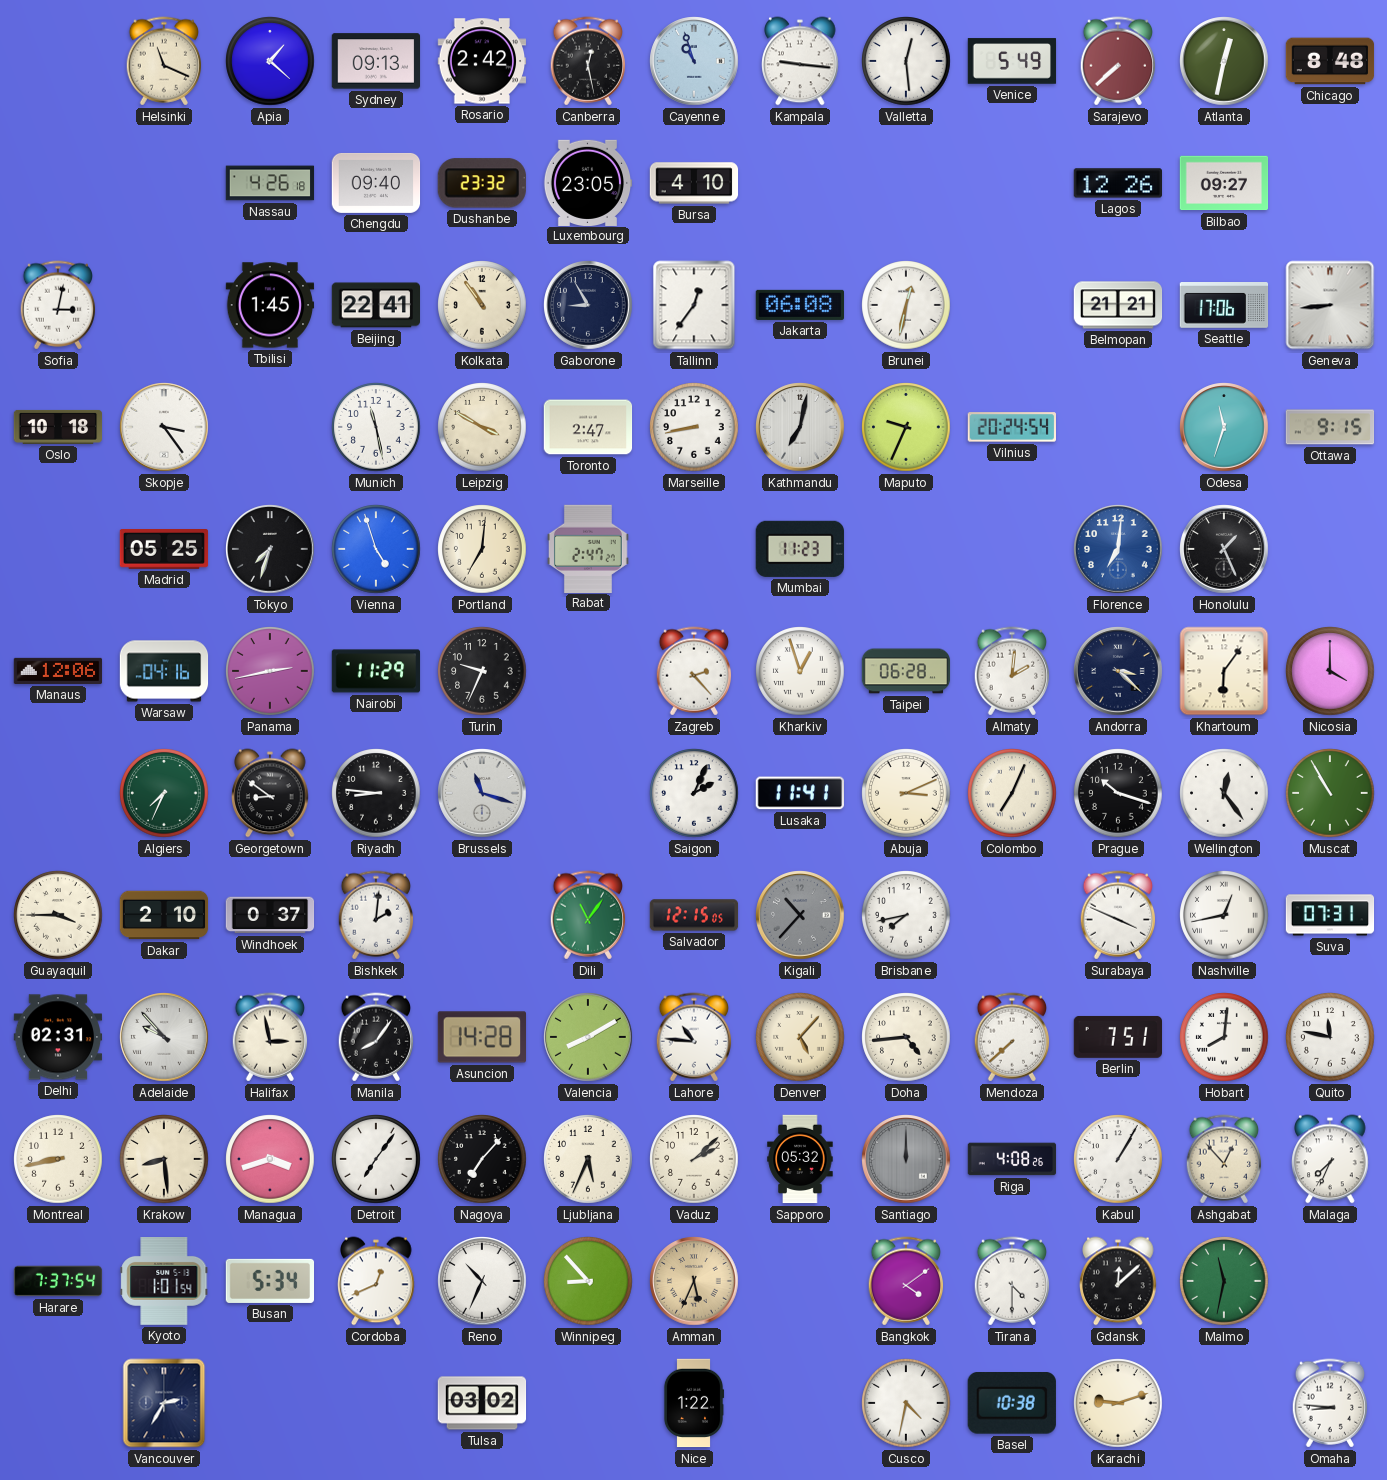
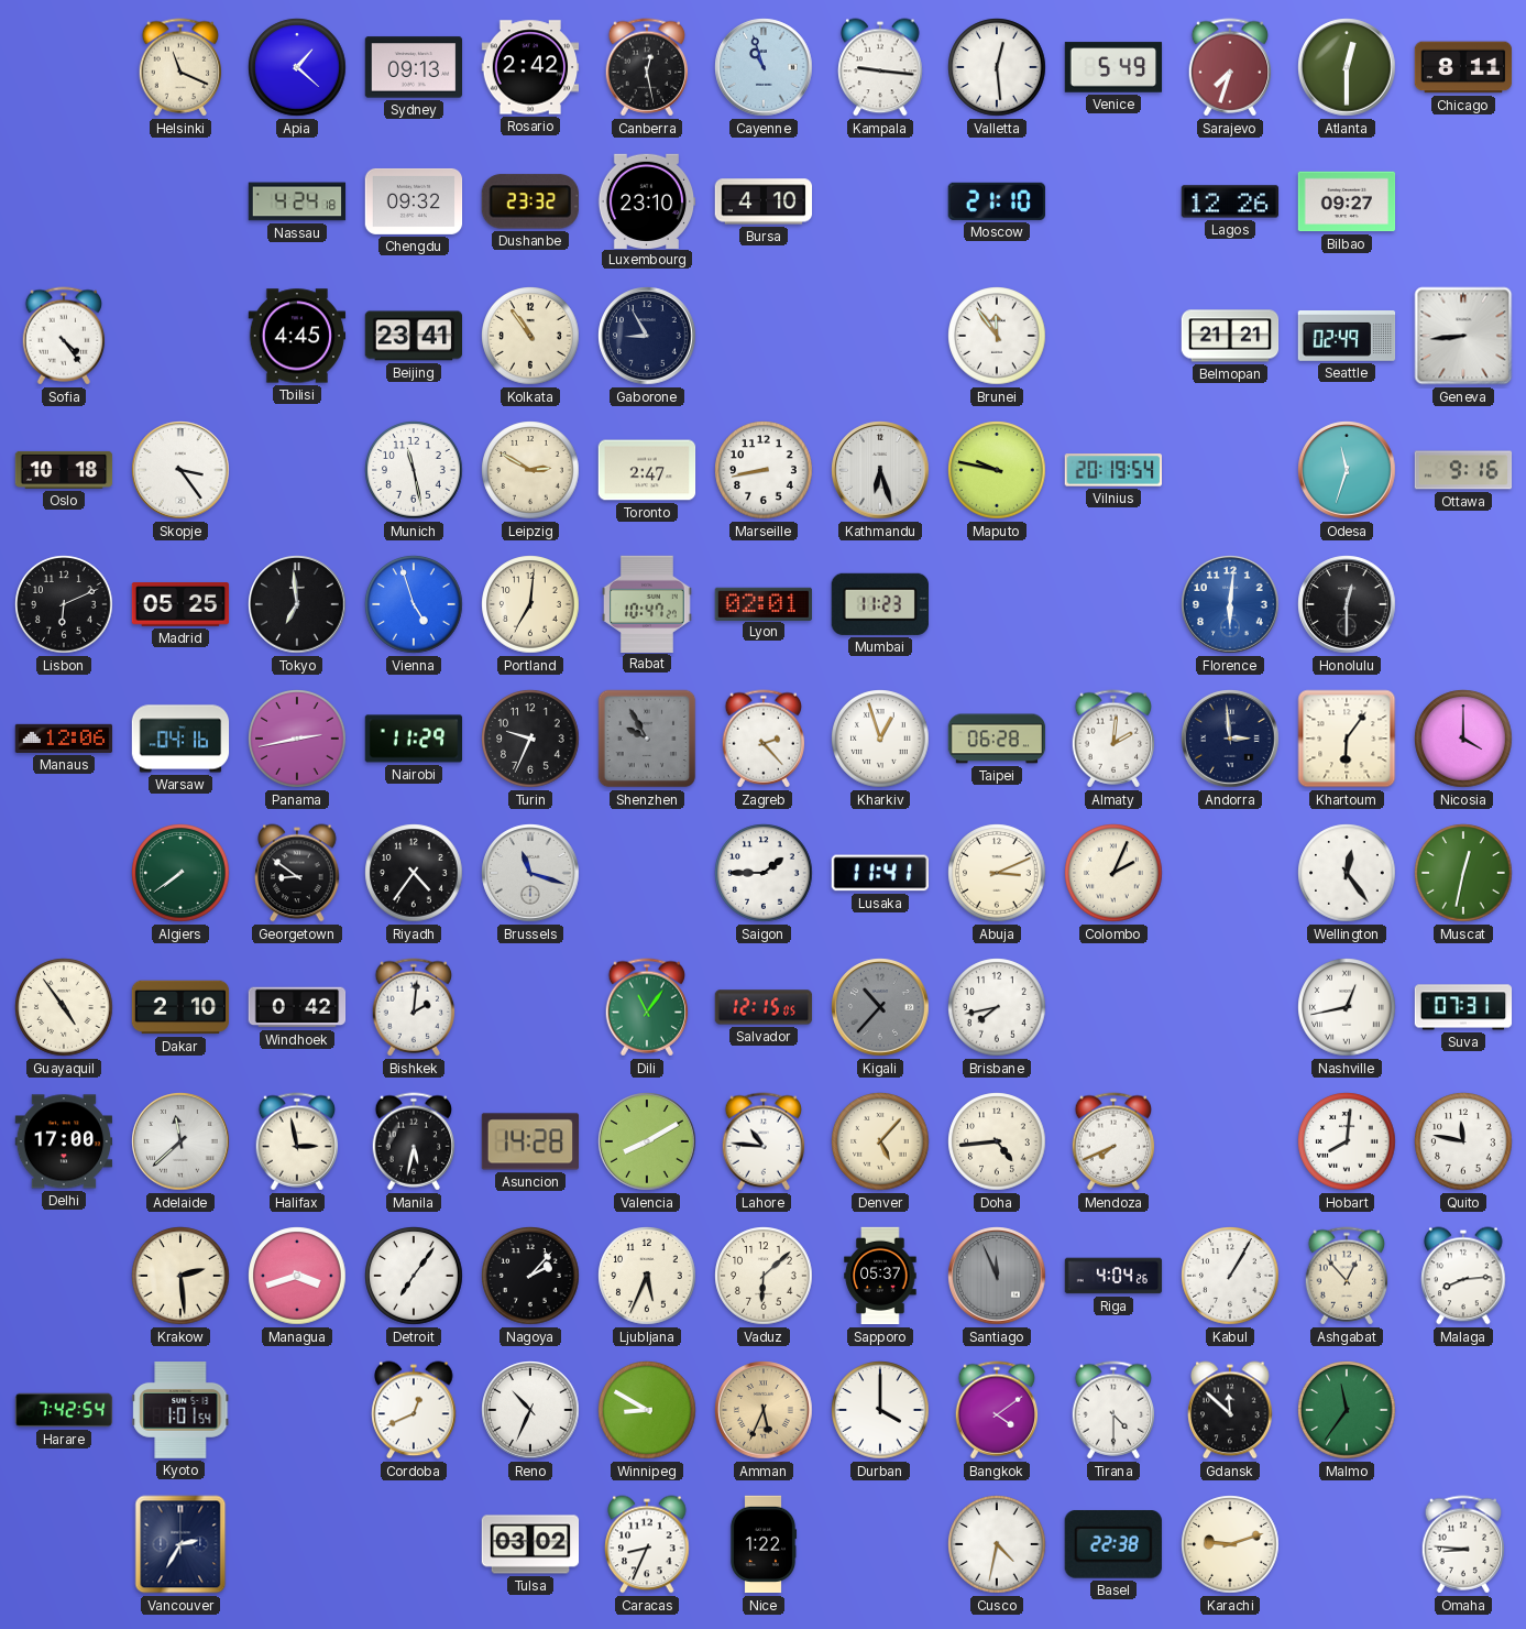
Sarajevo: 7:38 -> 7:33
Atlanta: 12:32 -> 12:30
Chicago: 8:48 -> 8:11
Nassau: 4:26 -> 4:24
Chengdu: 09:40 -> 09:32
Luxembourg: 23:05 -> 23:10
Moscow: none -> 21:10
Sofia: 3:02 -> 4:24
Tbilisi: 1:45 -> 4:45
Beijing: 22:41 -> 23:41
Tallinn: 12:36 -> none
Jakarta: 06:08 -> none
Brunei: 12:32 -> 11:54
Seattle: 17:06 -> 02:49
Leipzig: 3:50 -> 2:50
Kathmandu: 7:02 -> 6:27
Maputo: 9:34 -> 9:47
Vilnius: 20:24 -> 20:19
Ottawa: 9:15 -> 9:16
Lisbon: none -> 6:11
Tokyo: 7:33 -> 6:59
Rabat: 2:47 -> 10:47
Lyon: none -> 02:01
Florence: 7:01 -> 6:01
Honolulu: 1:26 -> 12:30
Shenzhen: none -> 9:55
Andorra: 3:22 -> 2:59
Algiers: 7:34 -> 7:39
Riyadh: 8:46 -> 4:36
Saigon: 2:04 -> 1:45
Colombo: 7:04 -> 2:04
Prague: 10:18 -> none
Muscat: 10:55 -> 12:32
Guayaquil: 3:45 -> 4:54
Windhoek: 0:37 -> 0:42
Surabaya: 3:49 -> none
Delhi: 02:31 -> 17:00
Adelaide: 9:53 -> 11:38
Manila: 8:06 -> 5:32
Mendoza: 7:38 -> 7:41
Berlin: 7:51 -> none
Montreal: 8:43 -> none
Krakow: 8:29 -> 2:29
Nagoya: 7:07 -> 2:07
Vaduz: 2:08 -> 6:08
Sapporo: 05:32 -> 05:37
Santiago: 12:00 -> 11:56
Riga: 4:08 -> 4:04
Malaga: 7:34 -> 8:14
Harare: 7:37 -> 7:42
Busan: 5:34 -> none
Winnipeg: 8:53 -> 8:50
Durban: none -> 4:00
Gdansk: 12:08 -> 11:52
Malmo: 11:32 -> 11:36
Caracas: none -> 8:34
Basel: 10:38 -> 22:38
